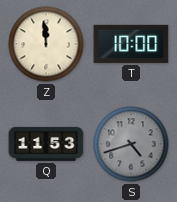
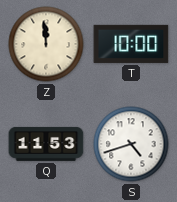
S dial: grey -> white
